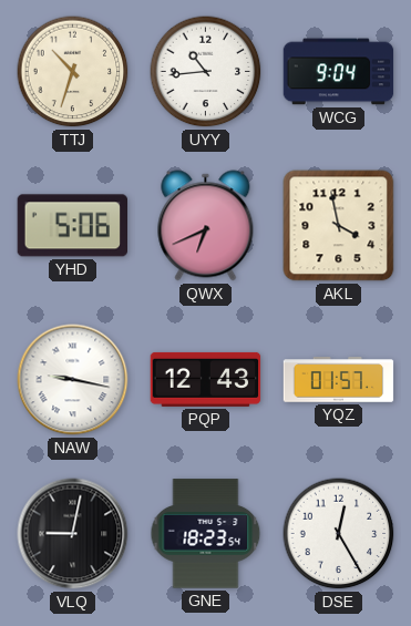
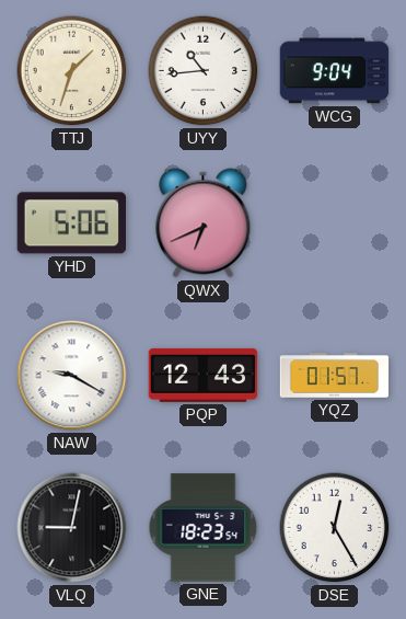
TTJ: 10:33 -> 1:33
AKL: 3:58 -> none
NAW: 9:17 -> 9:20
